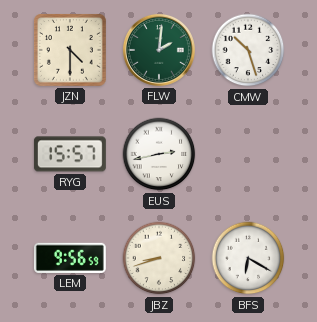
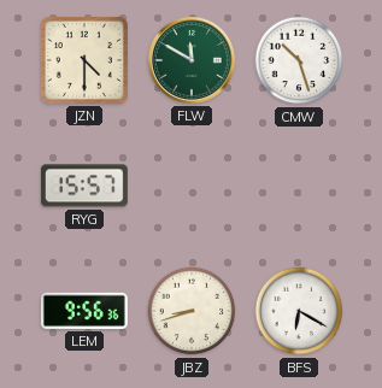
FLW: 2:01 -> 11:50
EUS: 2:43 -> none
LEM: 9:56:59 -> 9:56:36
